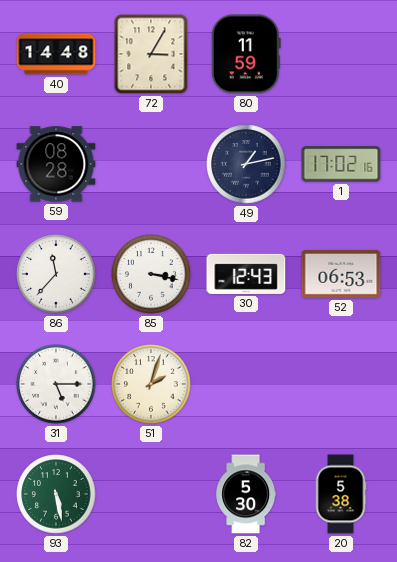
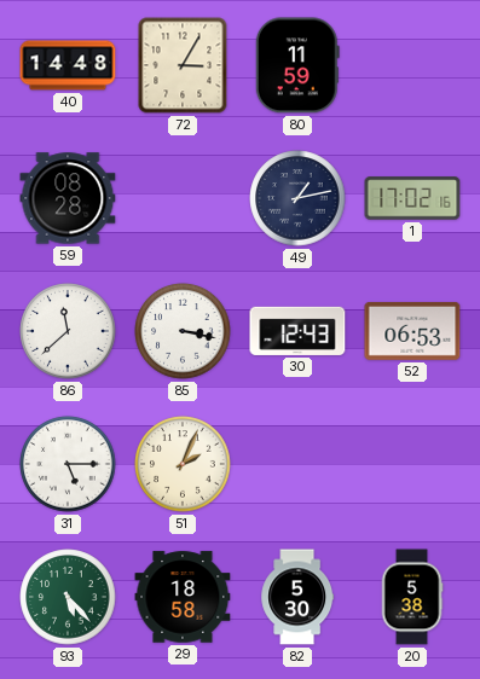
86: 11:37 -> 11:38
51: 2:03 -> 2:04
93: 5:28 -> 5:23
29: none -> 18:58
